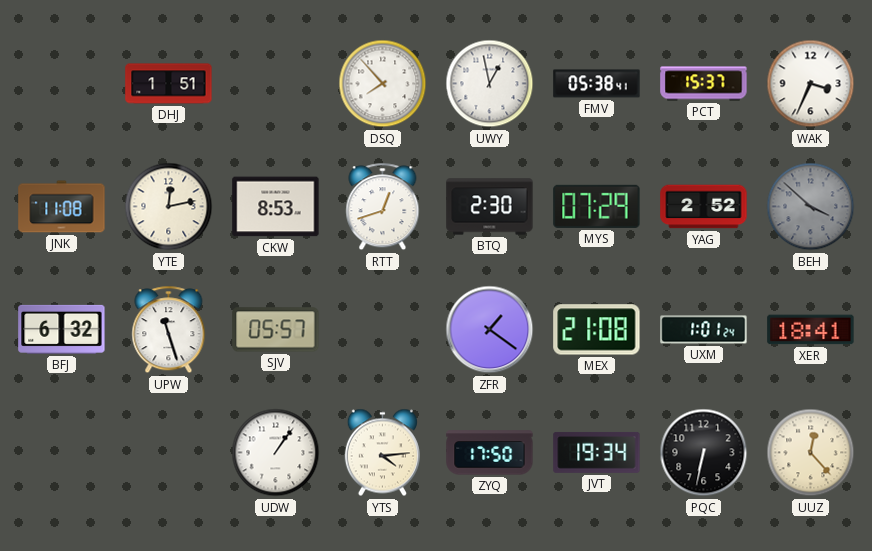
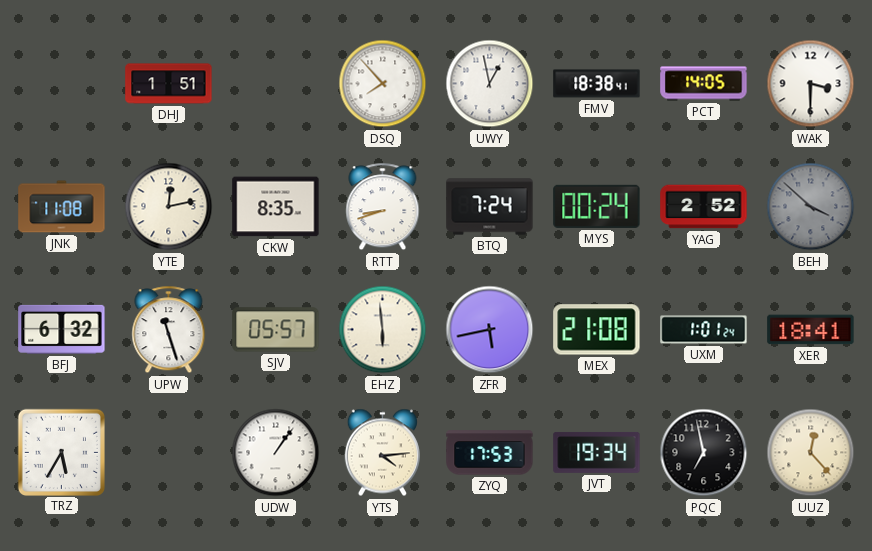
FMV: 05:38 -> 18:38
PCT: 15:37 -> 14:05
WAK: 3:34 -> 3:30
CKW: 8:53 -> 8:35
RTT: 12:42 -> 8:42
BTQ: 2:30 -> 7:24
MYS: 07:29 -> 00:24
EHZ: none -> 5:59
ZFR: 1:21 -> 5:43
TRZ: none -> 5:35
ZYQ: 17:50 -> 17:53
PQC: 6:32 -> 6:58
